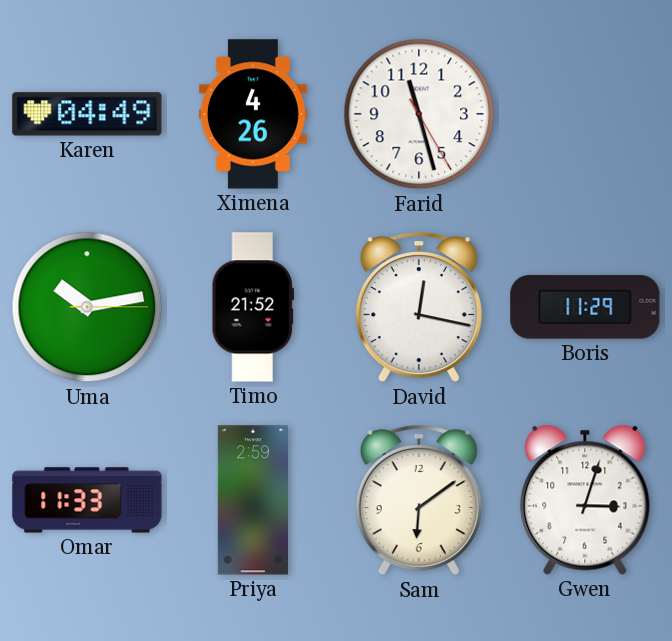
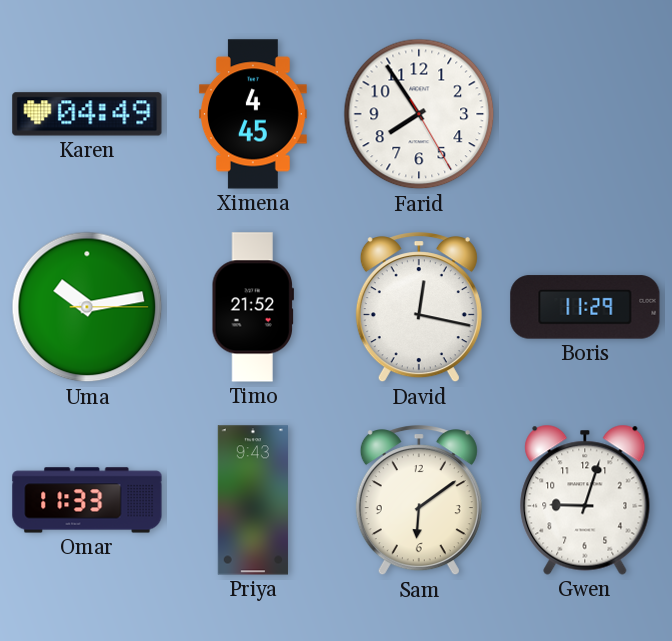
Ximena: 4:26 -> 4:45
Farid: 11:27 -> 7:54
Priya: 2:59 -> 9:43
Gwen: 3:03 -> 9:03
